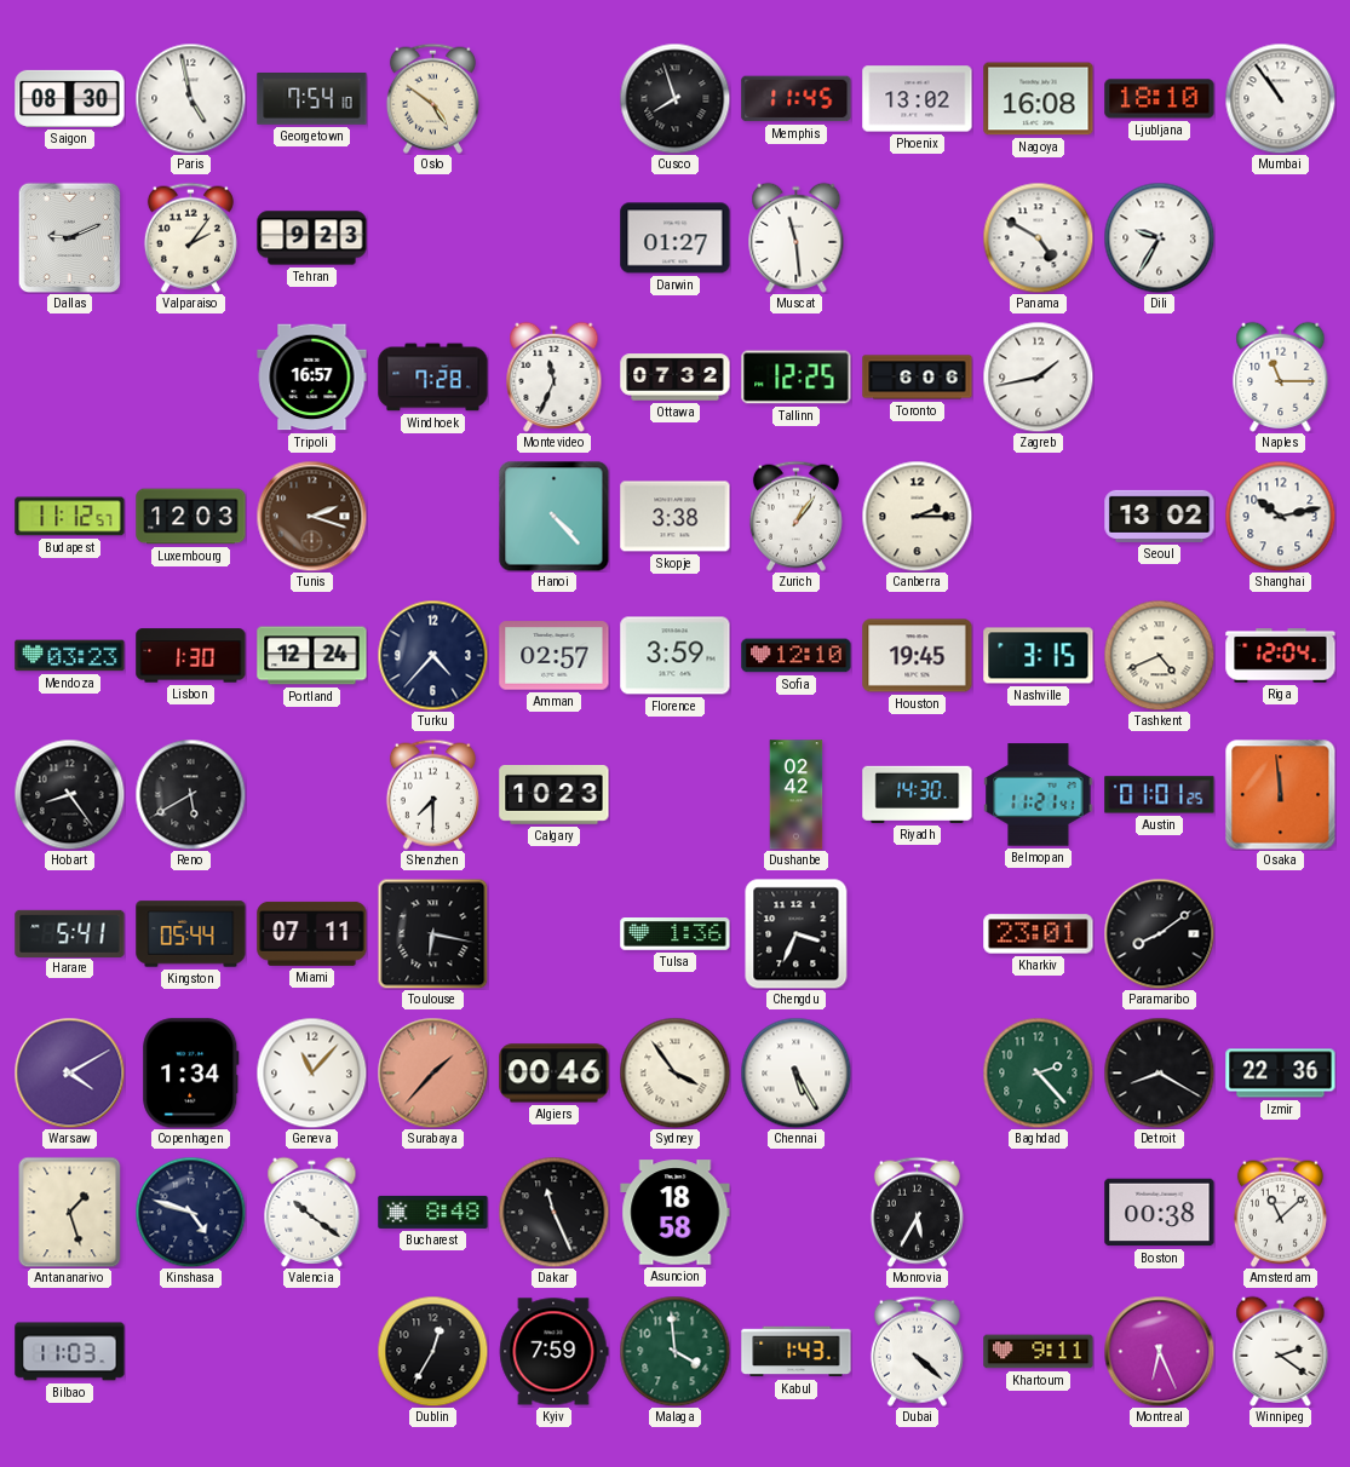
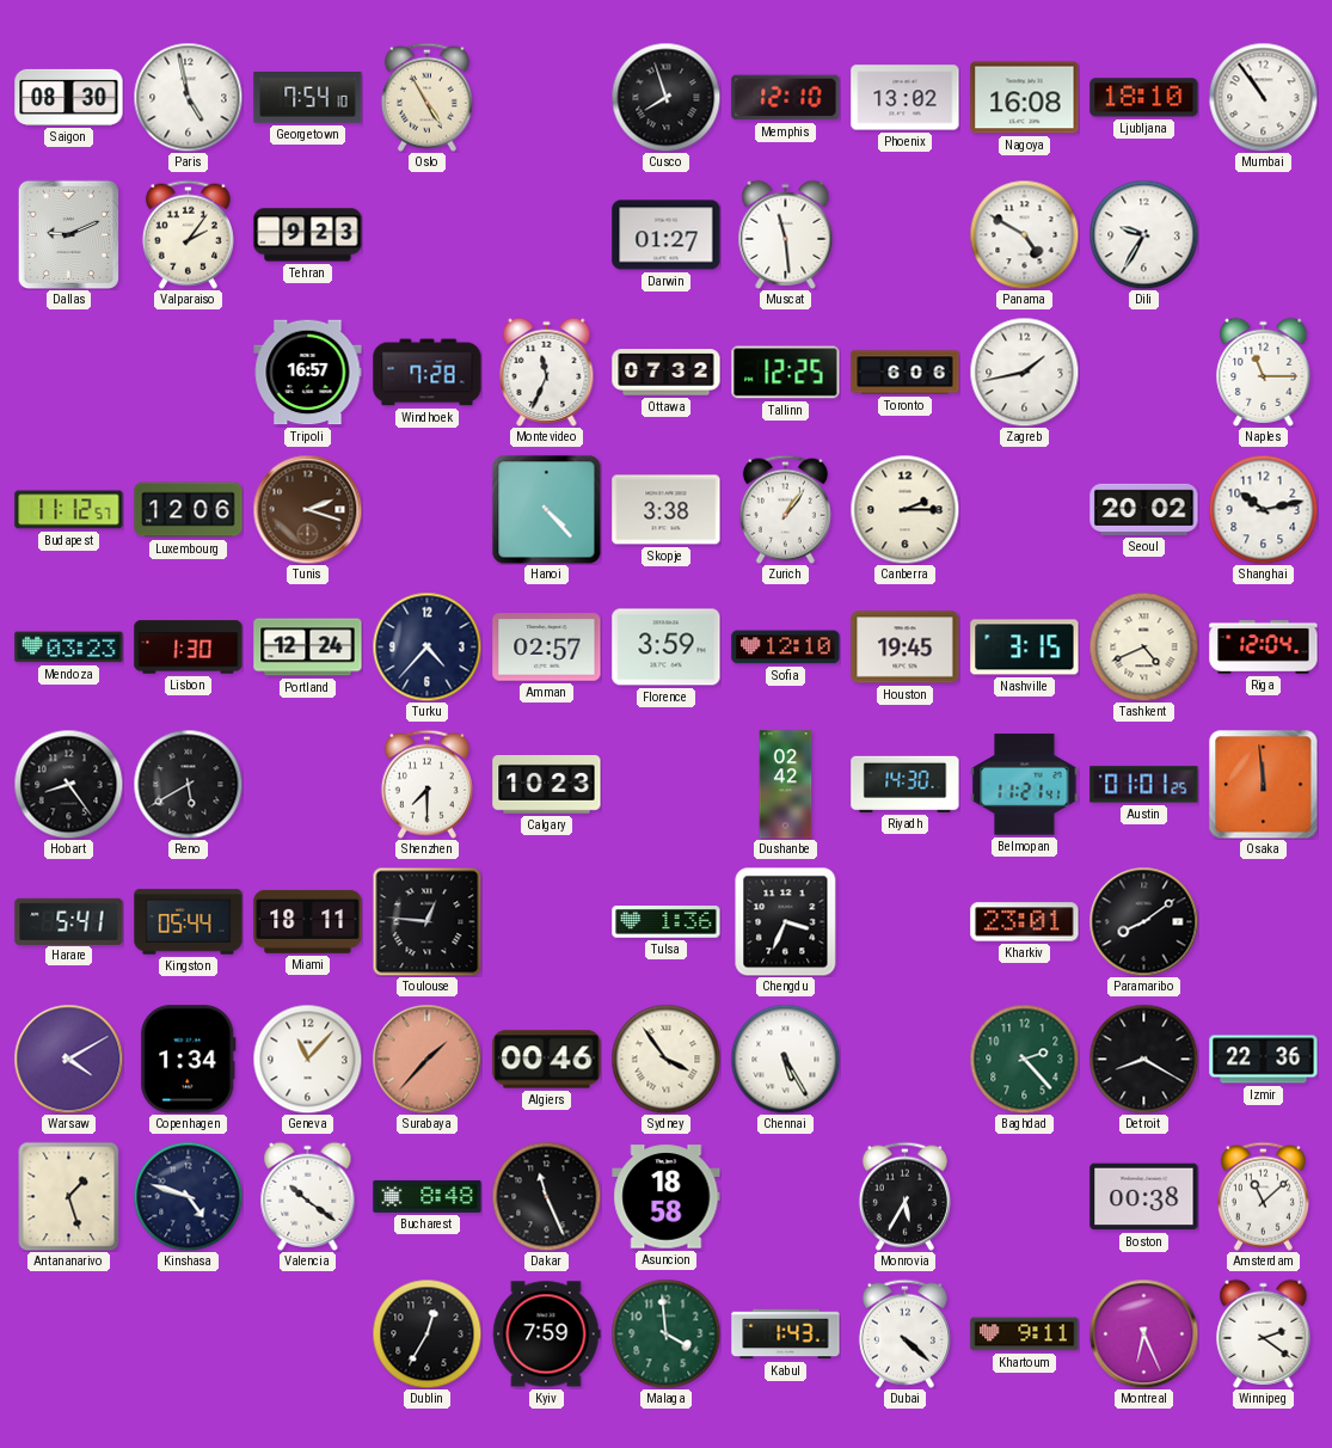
Oslo: 4:51 -> 4:55
Memphis: 11:45 -> 12:10
Luxembourg: 12:03 -> 12:06
Seoul: 13:02 -> 20:02
Miami: 07:11 -> 18:11
Toulouse: 6:17 -> 12:46
Bilbao: 11:03 -> none
